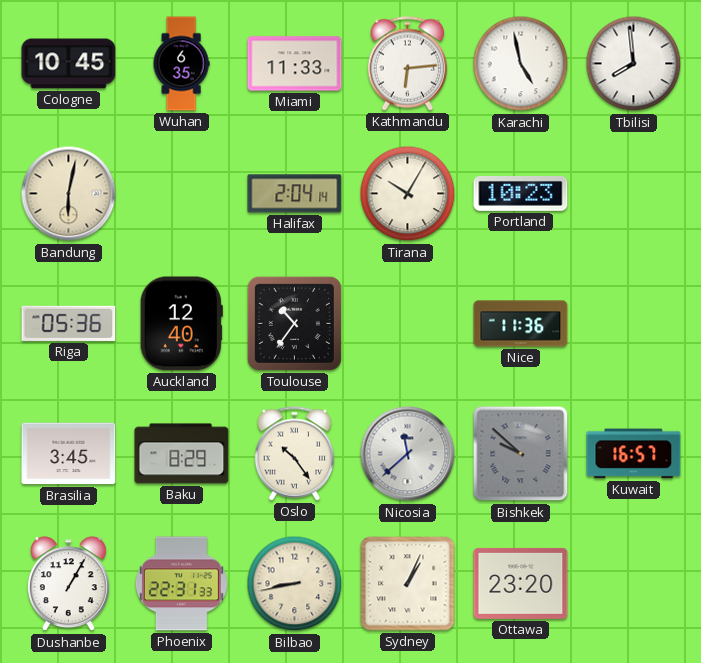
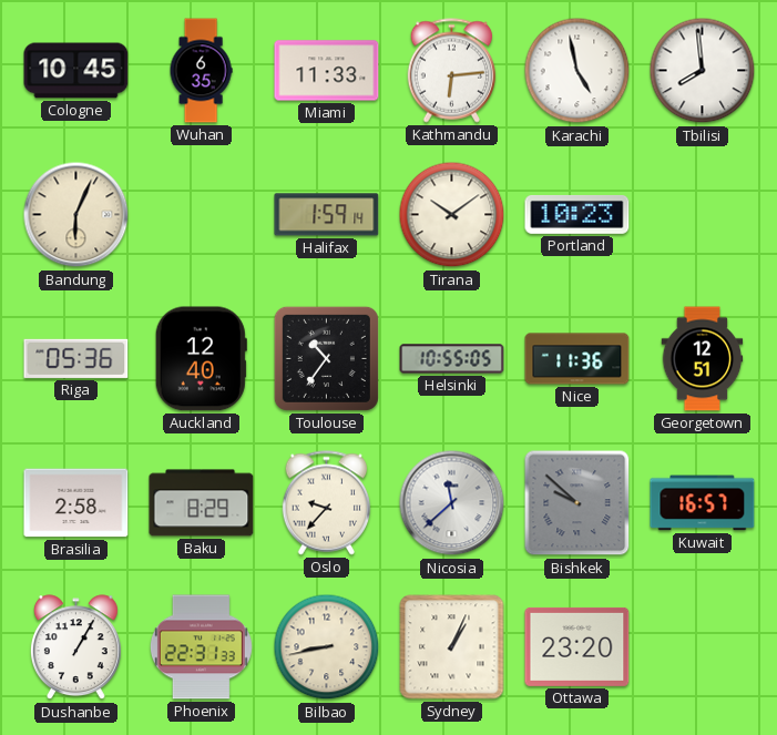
Bandung: 6:02 -> 6:04
Halifax: 2:04 -> 1:59
Tirana: 10:05 -> 10:09
Helsinki: none -> 10:55
Georgetown: none -> 12:51
Brasilia: 3:45 -> 2:58
Oslo: 10:24 -> 9:37
